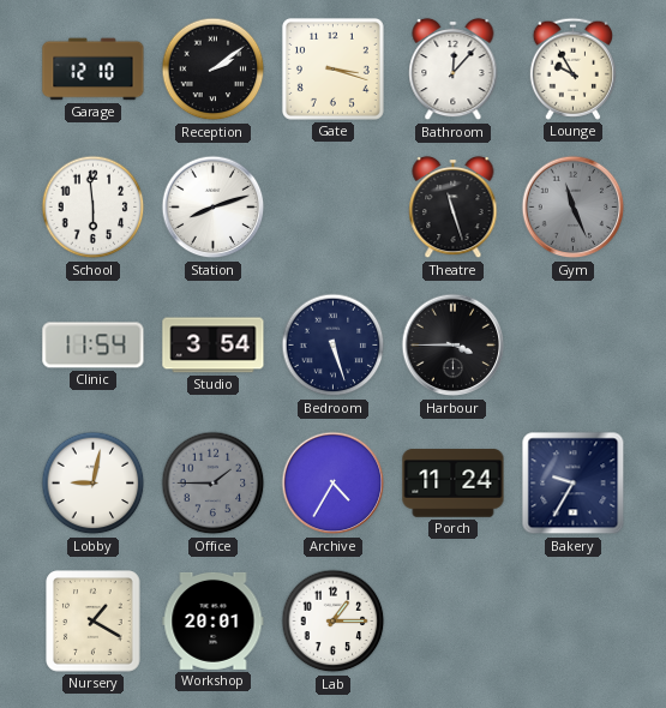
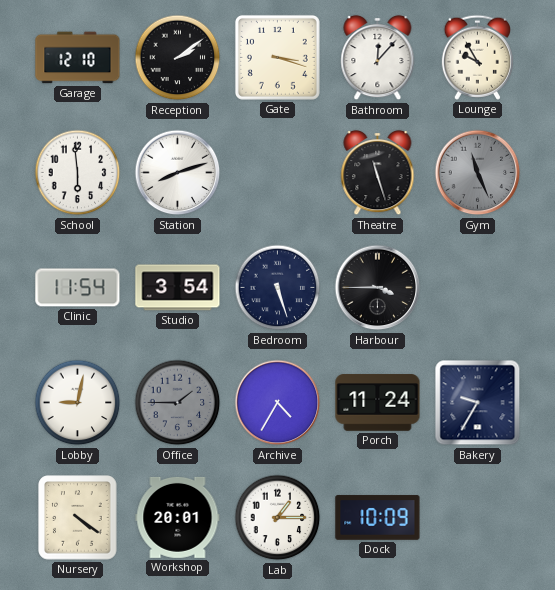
Nursery: 1:20 -> 4:21
Dock: none -> 10:09
